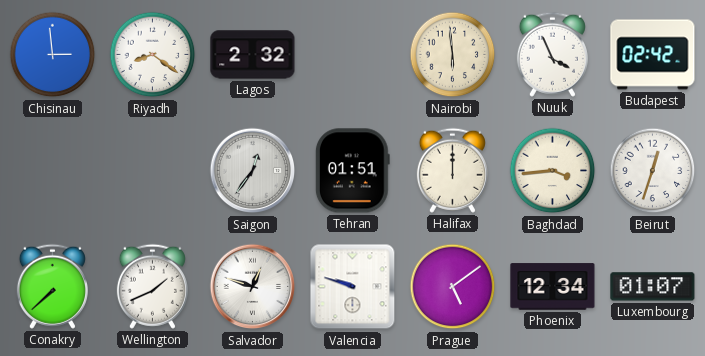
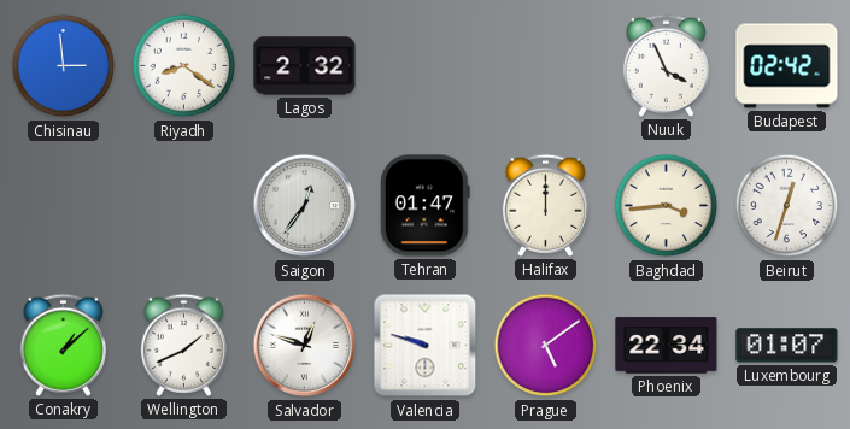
Nairobi: 5:59 -> none
Tehran: 01:51 -> 01:47
Conakry: 7:38 -> 1:08
Phoenix: 12:34 -> 22:34
